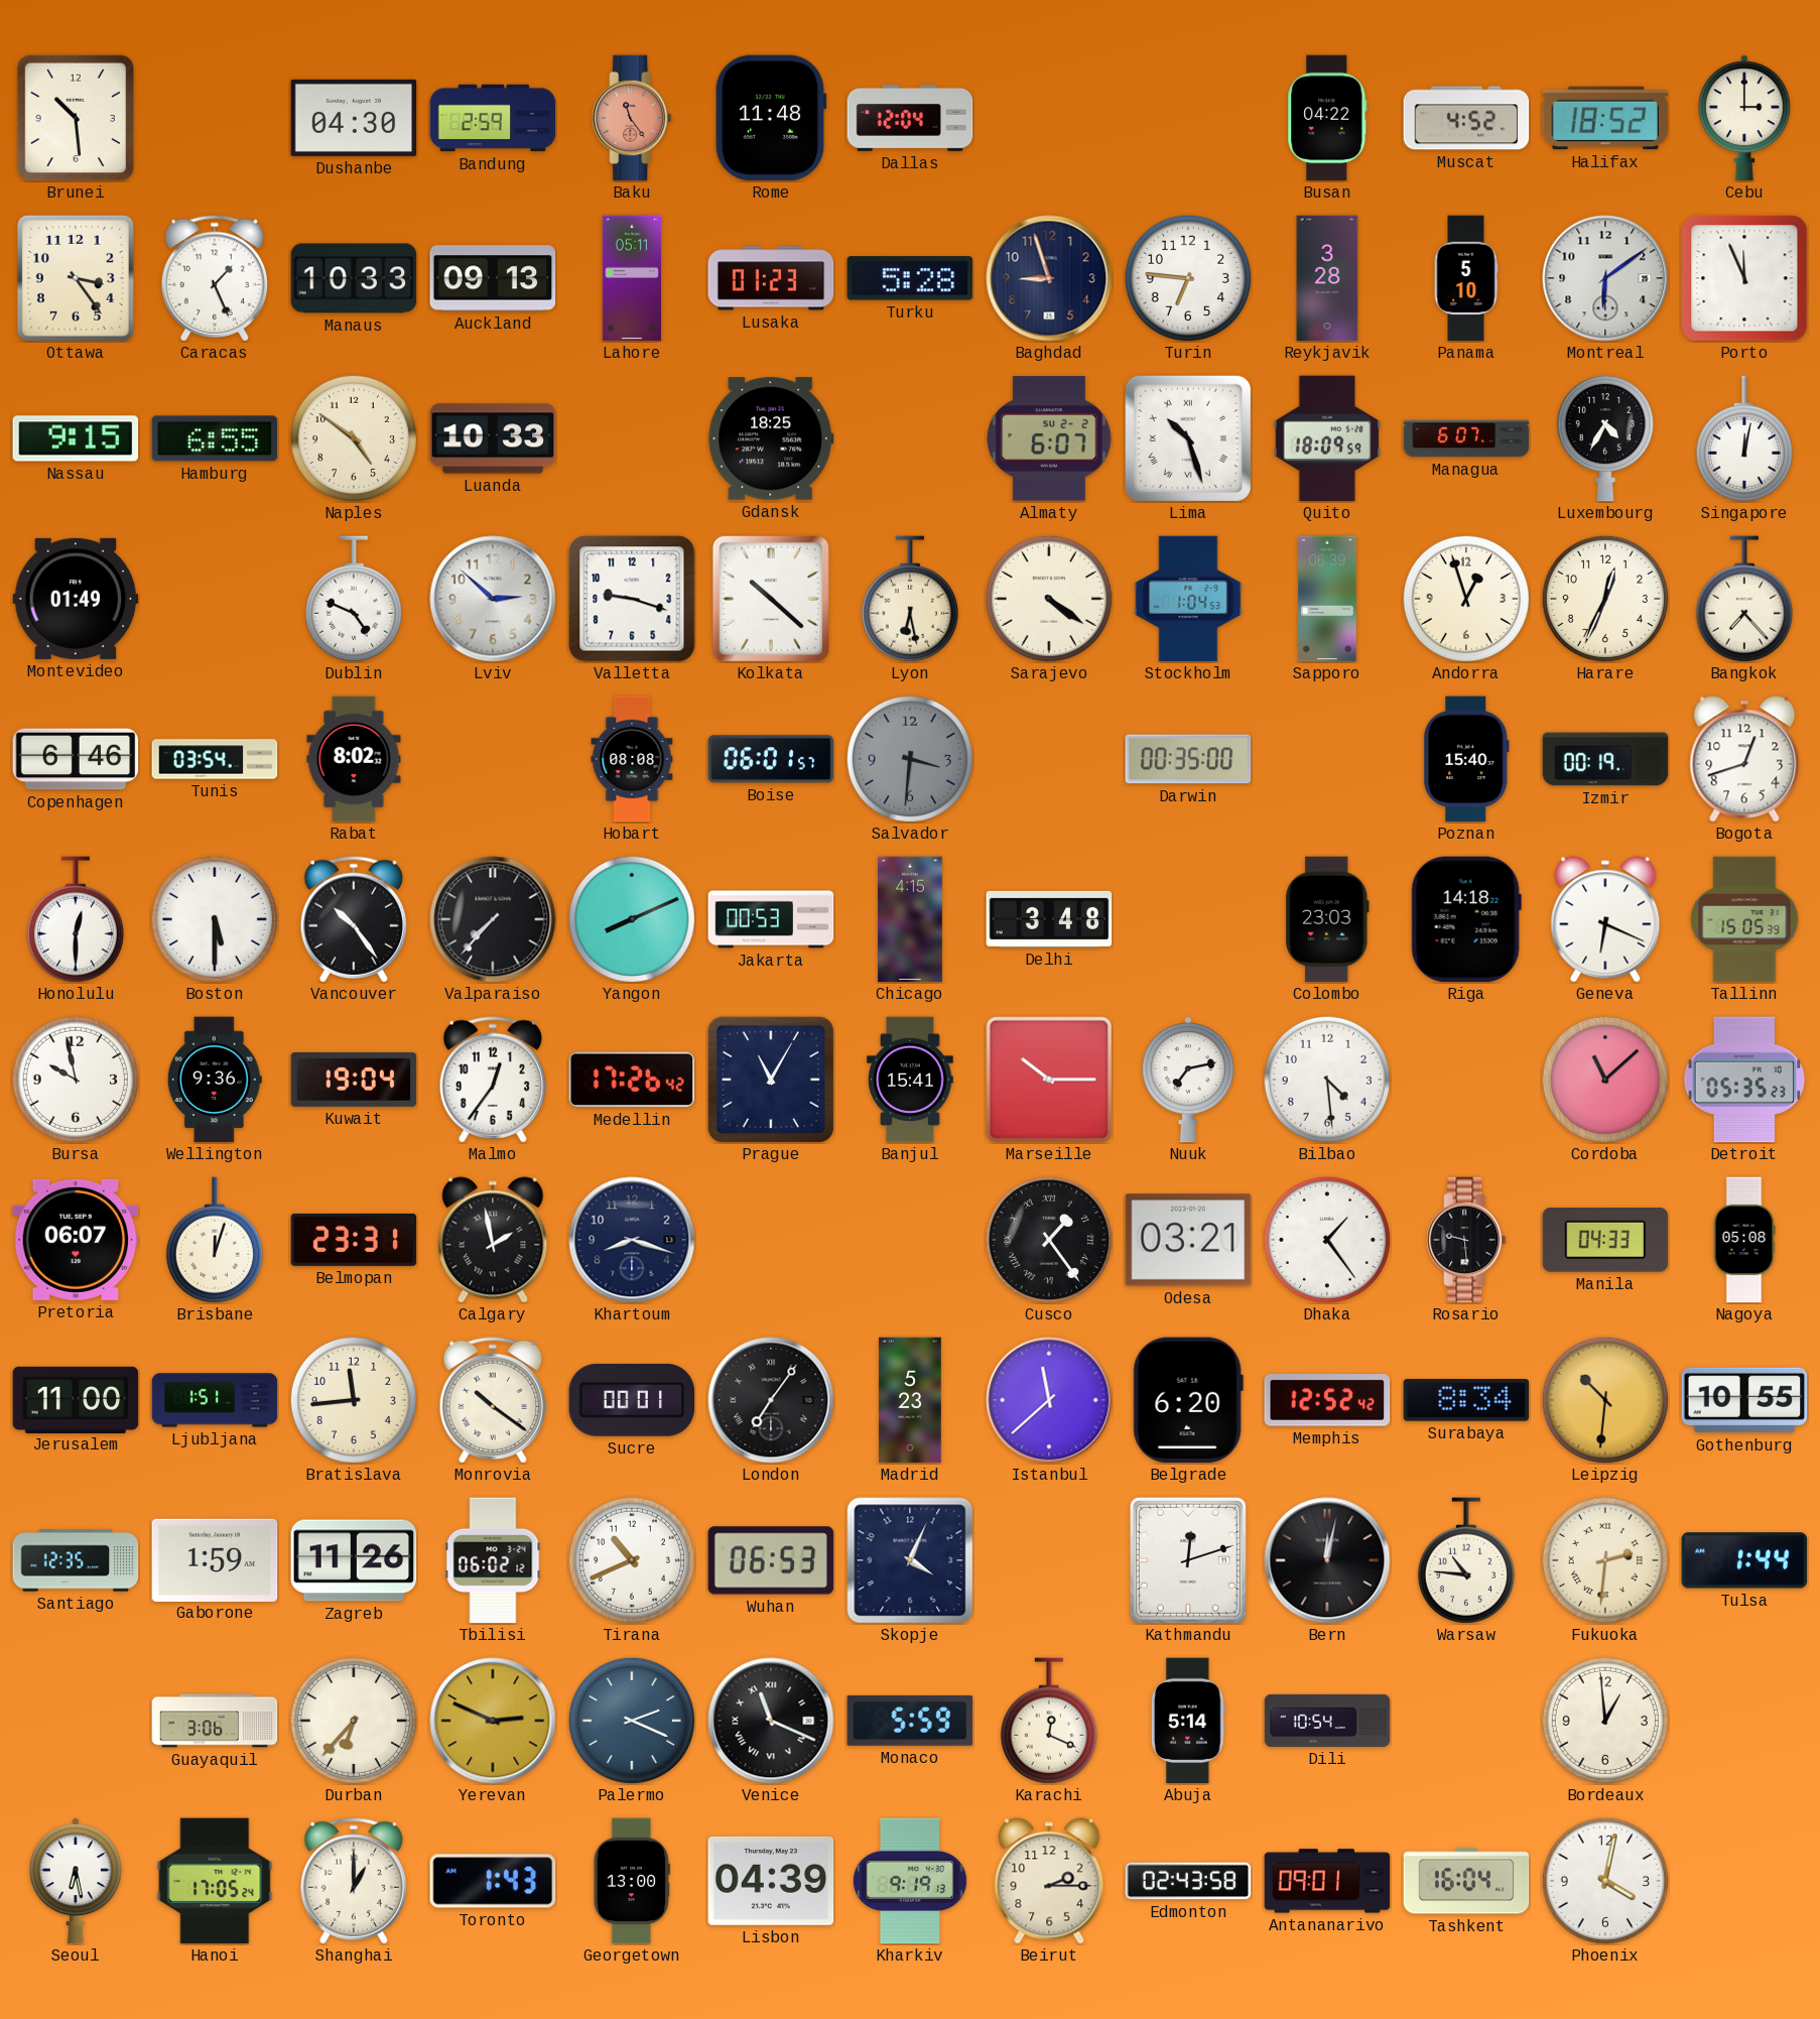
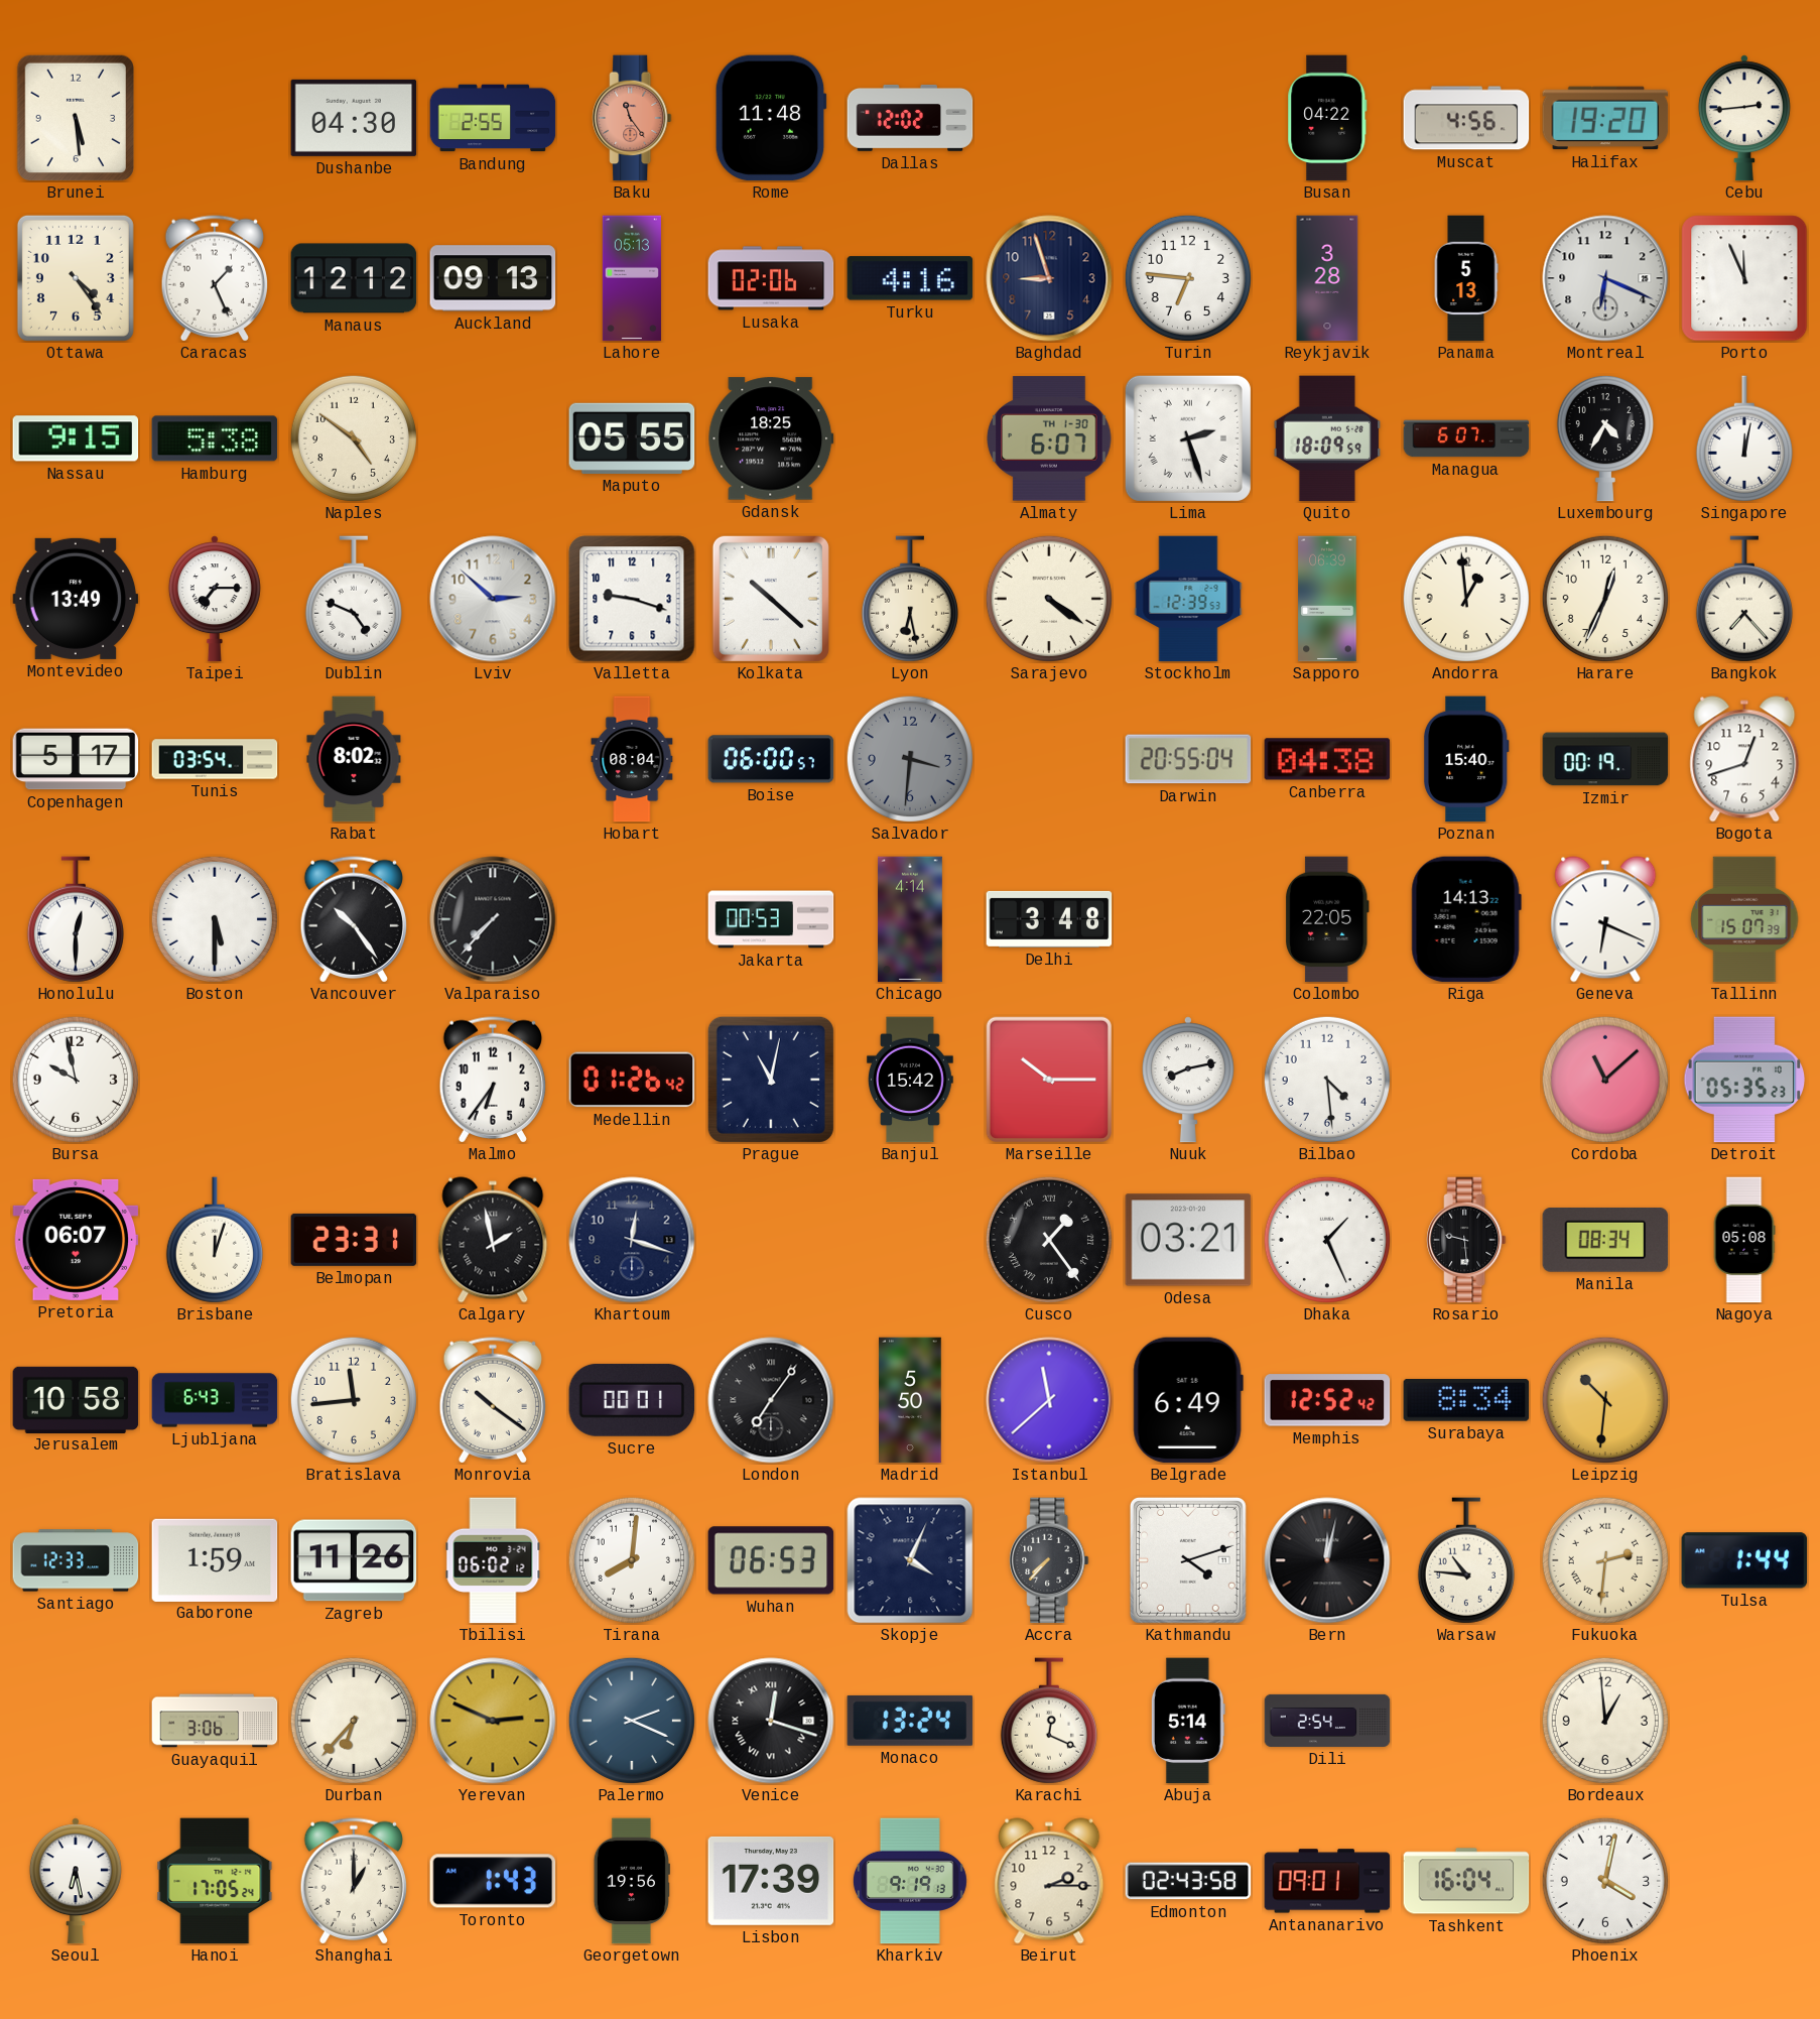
Brunei: 10:29 -> 5:29
Bandung: 2:59 -> 2:55
Dallas: 12:04 -> 12:02
Muscat: 4:52 -> 4:56
Halifax: 18:52 -> 19:20
Cebu: 3:00 -> 2:44
Ottawa: 3:24 -> 4:24
Manaus: 10:33 -> 12:12
Lahore: 05:11 -> 05:13
Lusaka: 01:23 -> 02:06
Turku: 5:28 -> 4:16
Panama: 5:10 -> 5:13
Montreal: 6:09 -> 6:19
Hamburg: 6:55 -> 5:38
Luanda: 10:33 -> none
Maputo: none -> 05:55
Almaty date: SU 2-2 -> TH 1-30
Lima: 10:27 -> 2:27
Montevideo: 01:49 -> 13:49
Taipei: none -> 7:15
Stockholm: 1:04 -> 12:39
Andorra: 12:57 -> 12:59
Copenhagen: 6:46 -> 5:17
Hobart: 08:08 -> 08:04
Boise: 06:01 -> 06:00
Darwin: 00:35 -> 20:55
Canberra: none -> 04:38
Yangon: 8:11 -> none
Chicago: 4:15 -> 4:14
Colombo: 23:03 -> 22:05
Riga: 14:18 -> 14:13
Tallinn: 15:05 -> 15:07
Wellington: 9:36 -> none
Kuwait: 19:04 -> none
Malmo: 12:36 -> 6:36
Medellin: 17:26 -> 01:26
Prague: 11:05 -> 11:02
Banjul: 15:41 -> 15:42
Nuuk: 7:13 -> 8:13
Khartoum: 8:18 -> 12:18
Dhaka: 1:24 -> 1:26
Manila: 04:33 -> 08:34
Jerusalem: 11:00 -> 10:58
Ljubljana: 1:51 -> 6:43
Madrid: 5:23 -> 5:50
Belgrade: 6:20 -> 6:49
Gothenburg: 10:55 -> none
Santiago: 12:35 -> 12:33
Tirana: 10:41 -> 8:01
Accra: none -> 7:37
Kathmandu: 12:12 -> 4:12
Venice: 11:19 -> 12:18
Monaco: 5:59 -> 13:24
Dili: 10:54 -> 2:54
Georgetown: 13:00 -> 19:56
Lisbon: 04:39 -> 17:39
